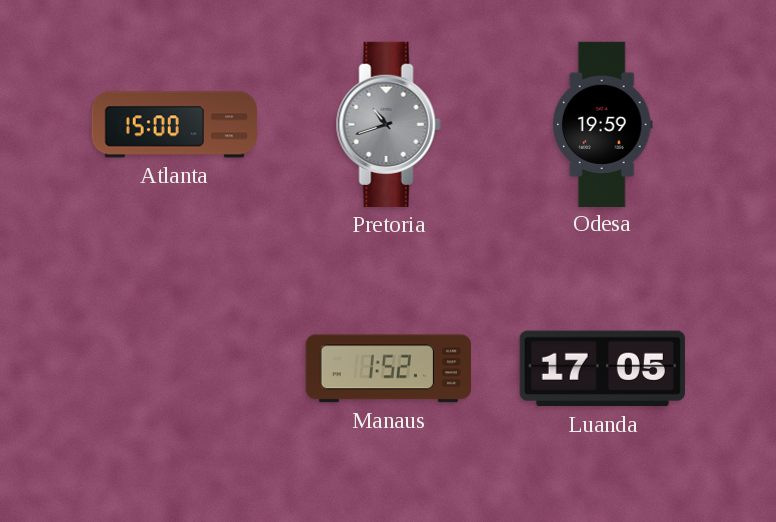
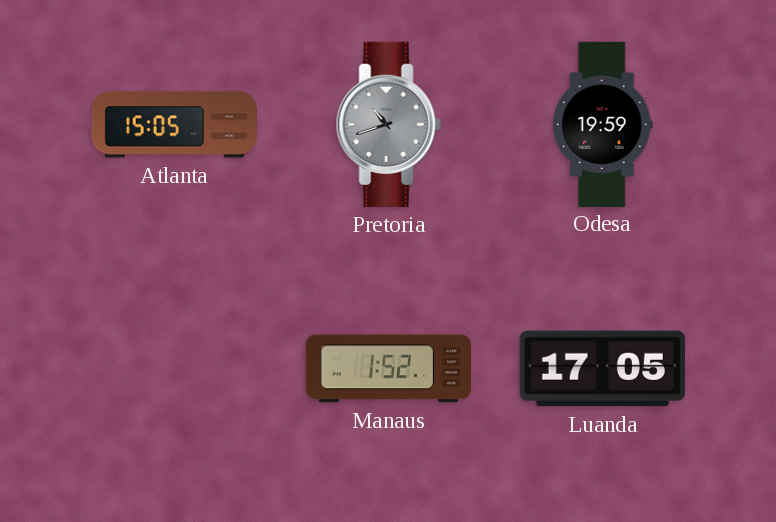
Atlanta: 15:00 -> 15:05
